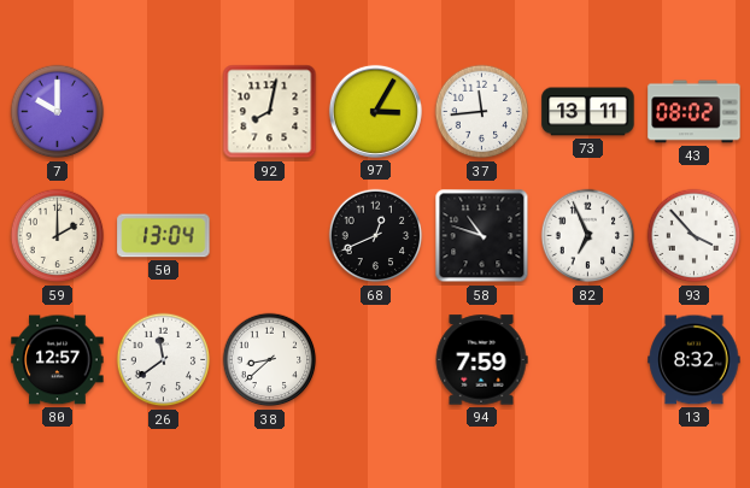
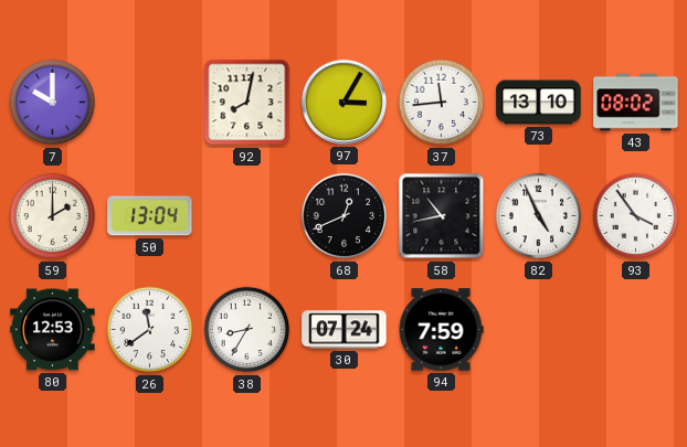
73: 13:11 -> 13:10
58: 10:48 -> 10:43
82: 6:56 -> 4:56
93: 3:53 -> 3:54
80: 12:57 -> 12:53
38: 8:38 -> 8:35
30: none -> 07:24
13: 8:32 -> none
